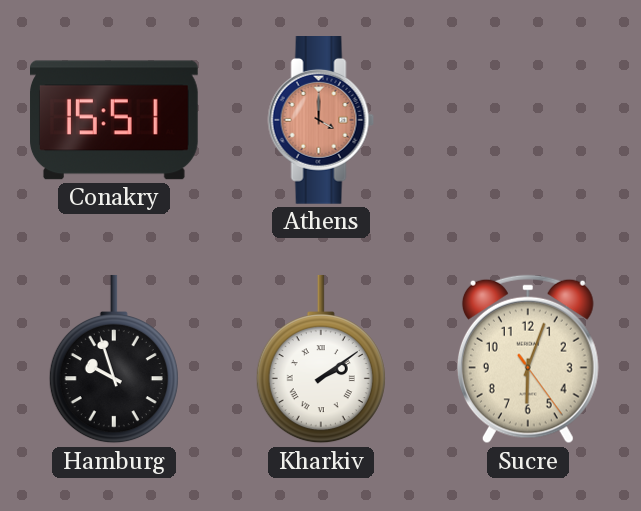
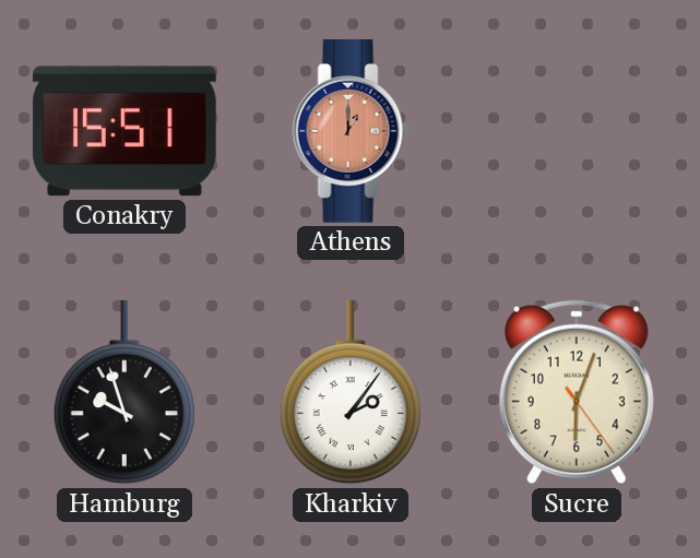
Athens: 4:00 -> 1:00
Kharkiv: 2:09 -> 2:06
